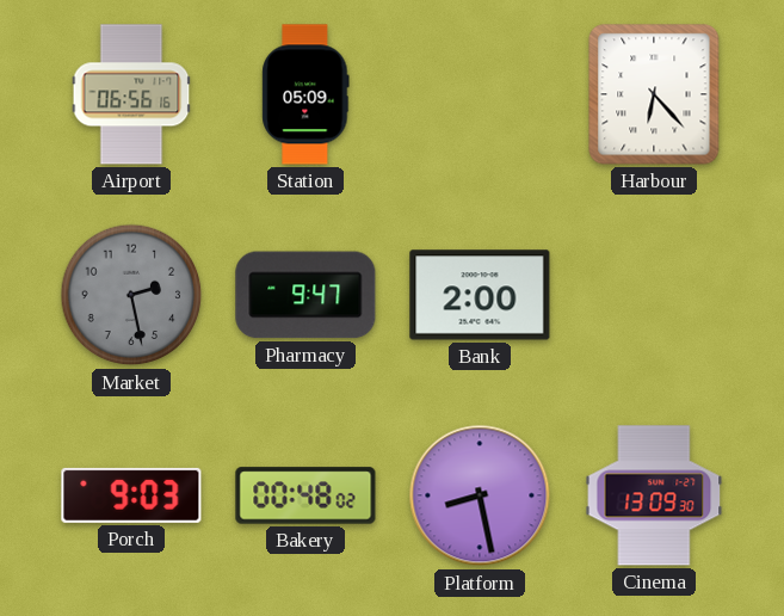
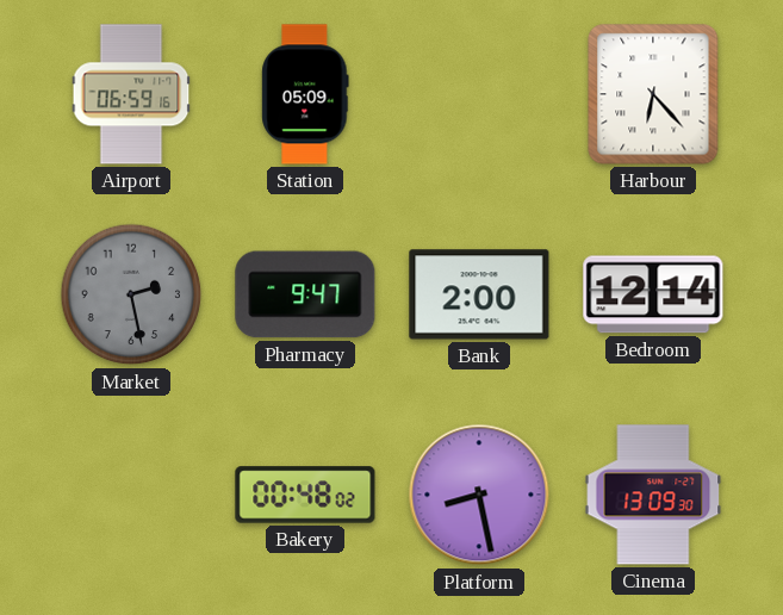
Airport: 06:56 -> 06:59
Bedroom: none -> 12:14
Porch: 9:03 -> none
